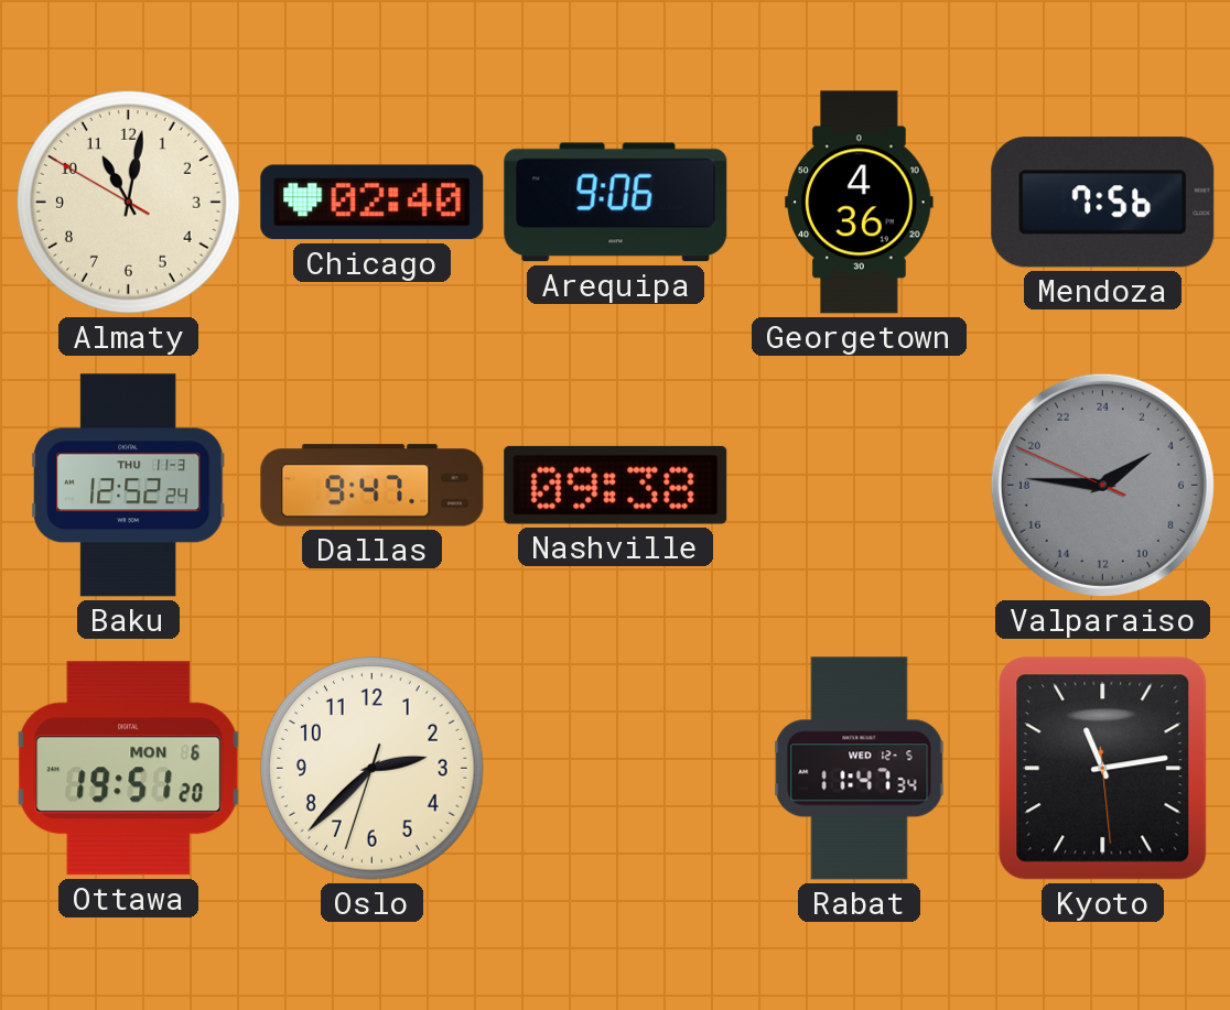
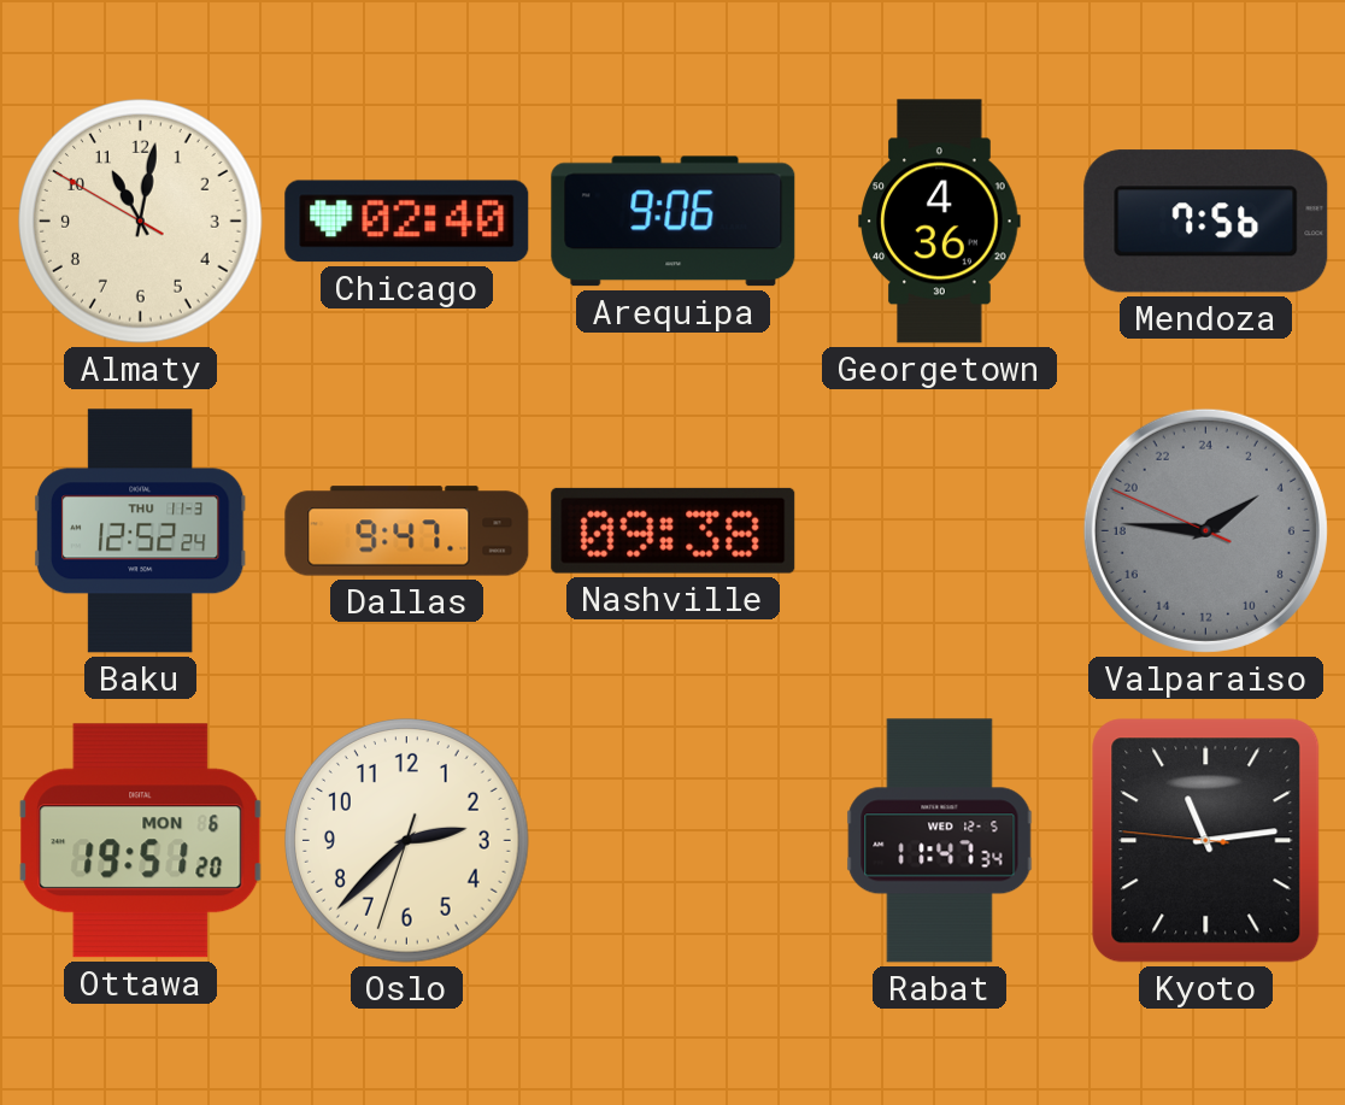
Kyoto: 11:13:29 -> 11:13:46
